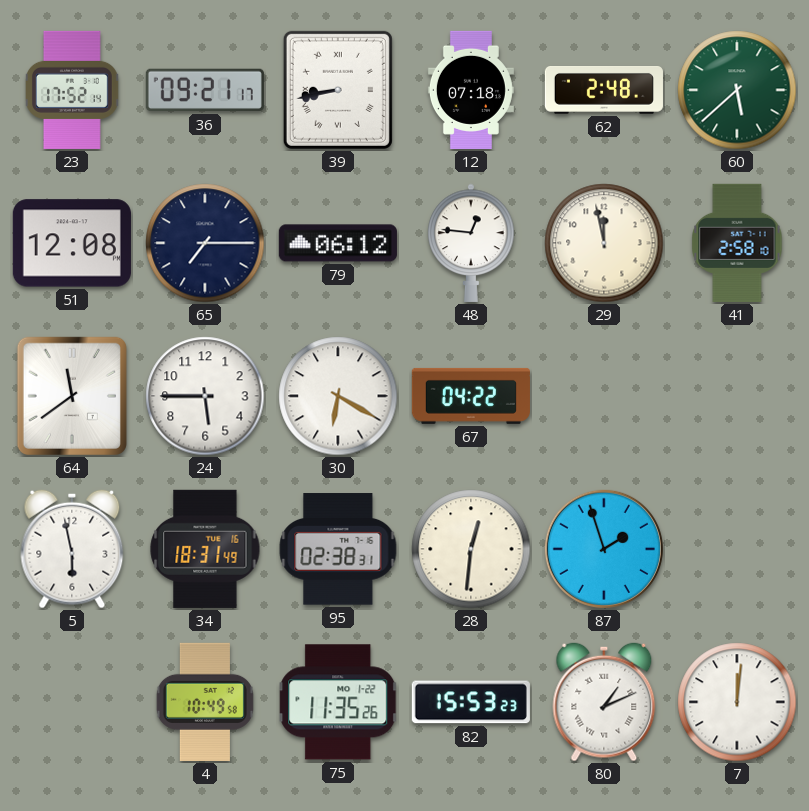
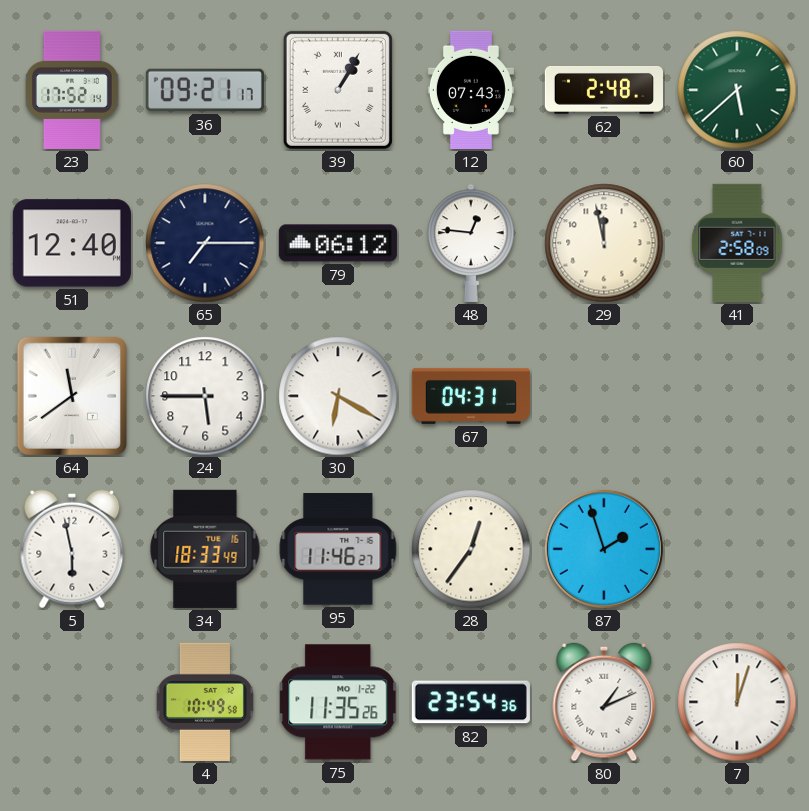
39: 8:43 -> 1:05
12: 07:18 -> 07:43
51: 12:08 -> 12:40
41: 2:58:10 -> 2:58:09
67: 04:22 -> 04:31
34: 18:31 -> 18:33
95: 02:38 -> 11:46
28: 12:31 -> 12:36
82: 15:53 -> 23:54
7: 12:01 -> 12:03
